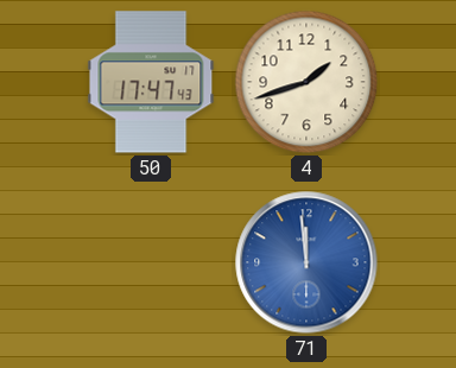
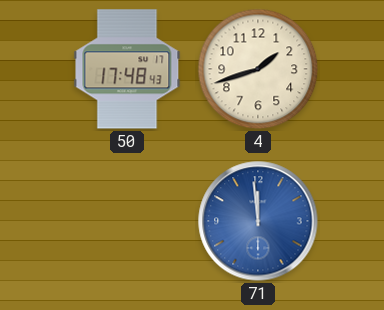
50: 17:47 -> 17:48
